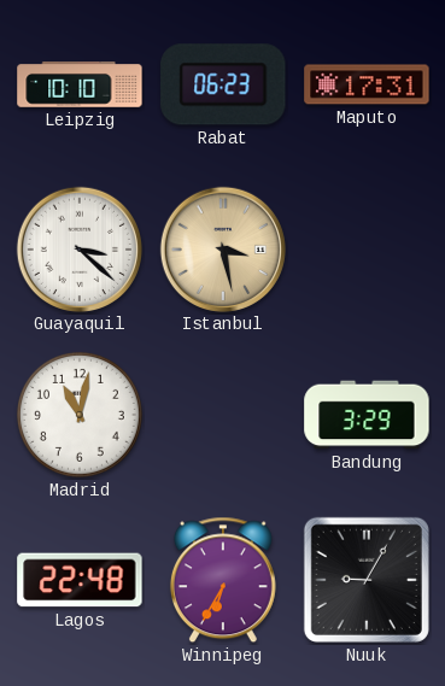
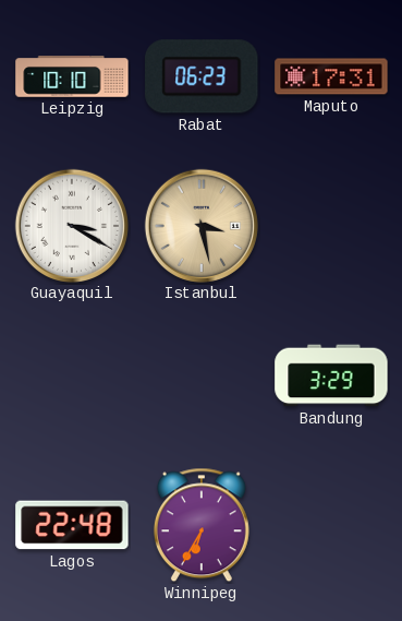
Guayaquil: 3:22 -> 3:20
Madrid: 11:02 -> none
Nuuk: 9:05 -> none
